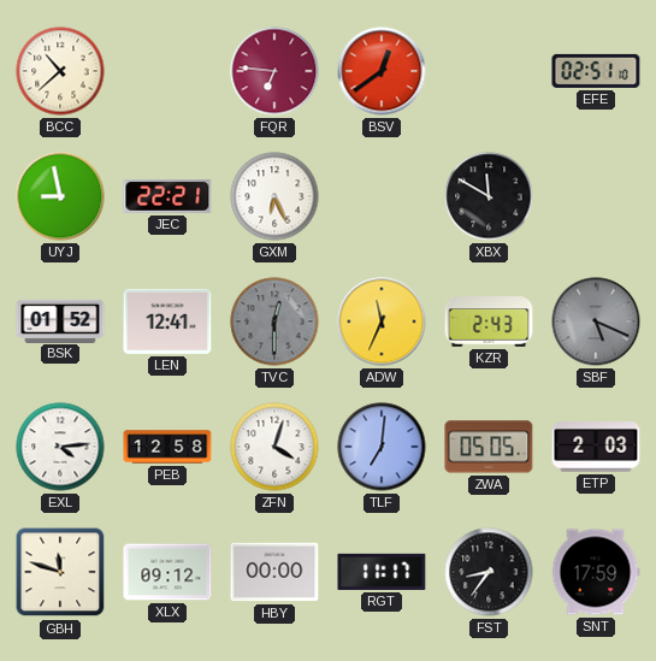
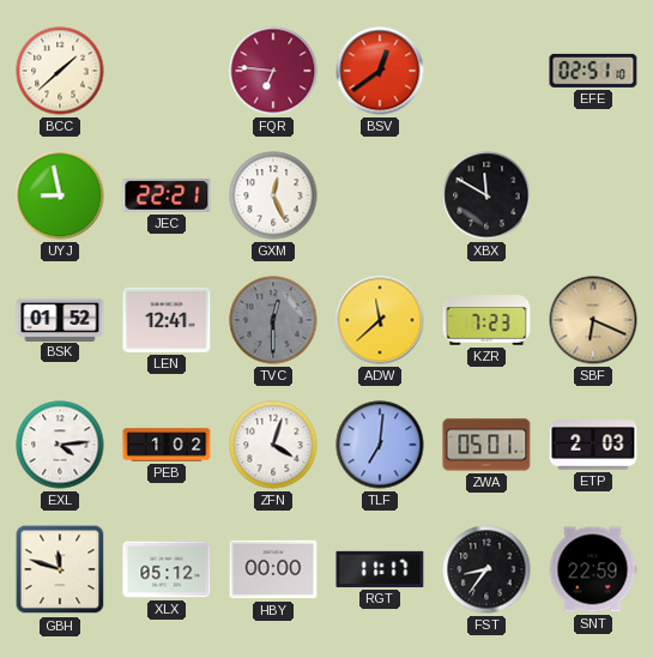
BCC: 10:38 -> 1:38
GXM: 6:26 -> 12:26
ADW: 11:34 -> 11:38
KZR: 2:43 -> 7:23
SBF: 5:19 -> 6:19
SBF dial: grey -> champagne
PEB: 12:58 -> 1:02
ZWA: 05:05 -> 05:01
XLX: 09:12 -> 05:12
SNT: 17:59 -> 22:59
